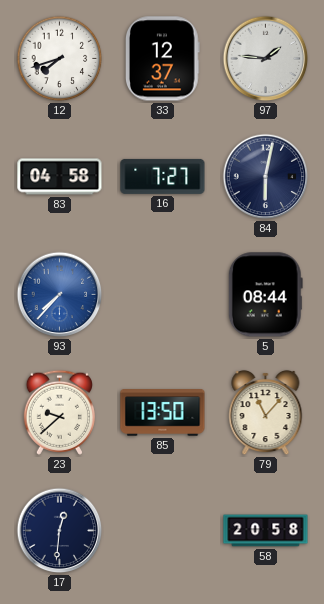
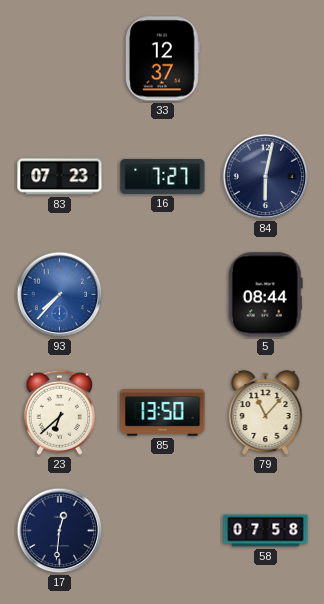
12: 7:42 -> none
97: 1:46 -> none
83: 04:58 -> 07:23
23: 9:38 -> 6:38
58: 20:58 -> 07:58
